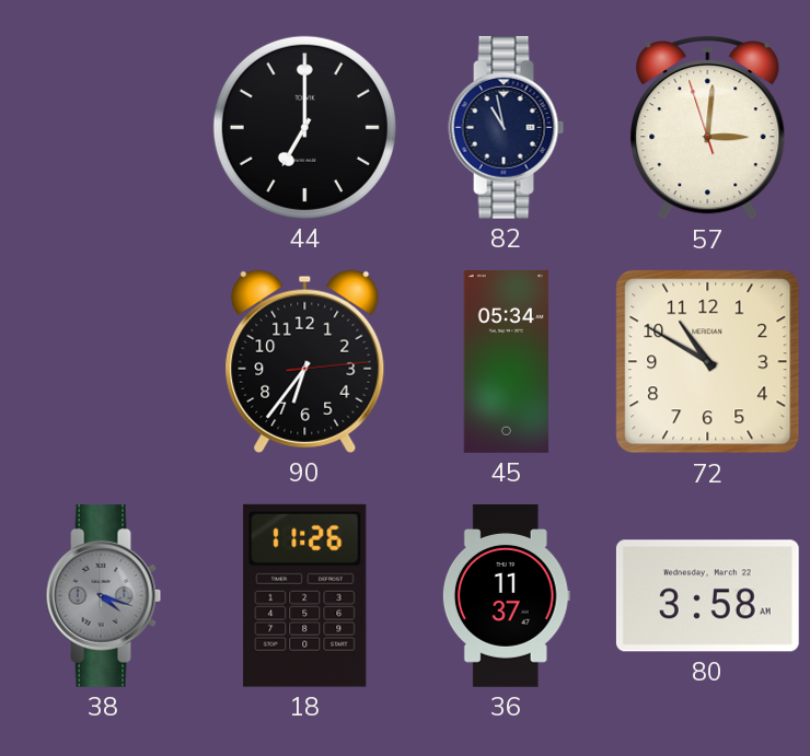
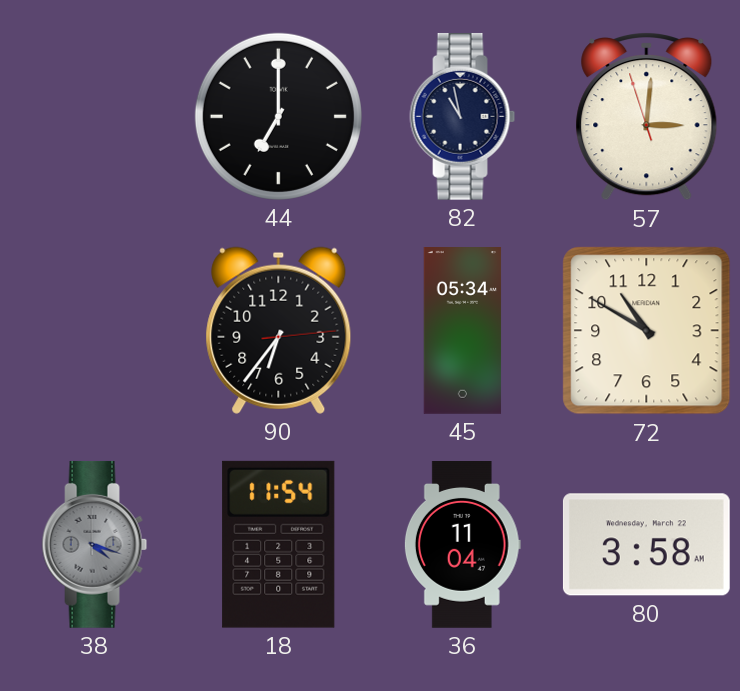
18: 11:26 -> 11:54
36: 11:37 -> 11:04
